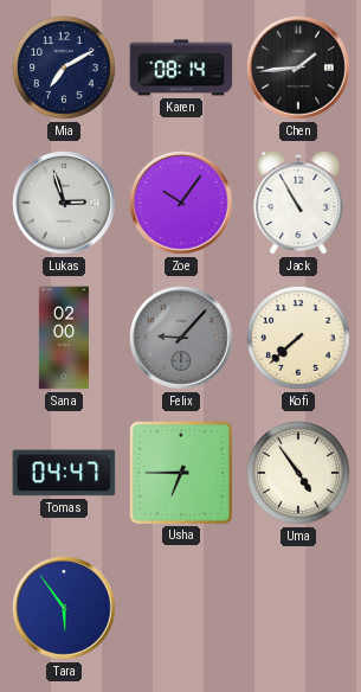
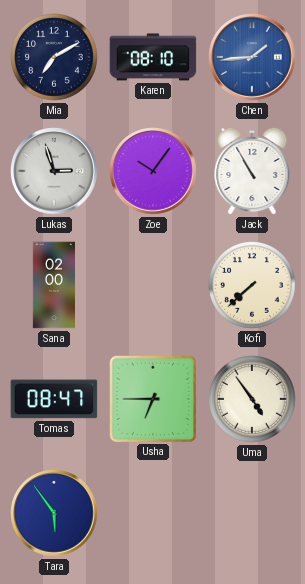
Karen: 08:14 -> 08:10
Chen dial: black -> blue
Felix: 9:07 -> none
Tomas: 04:47 -> 08:47
